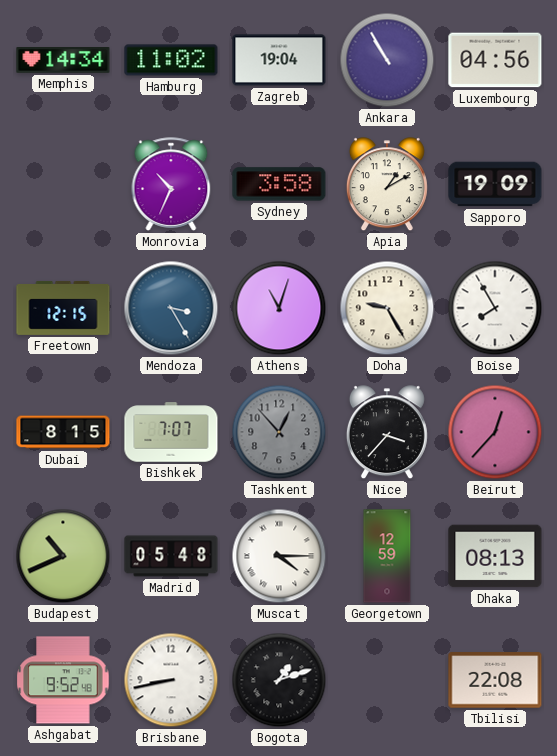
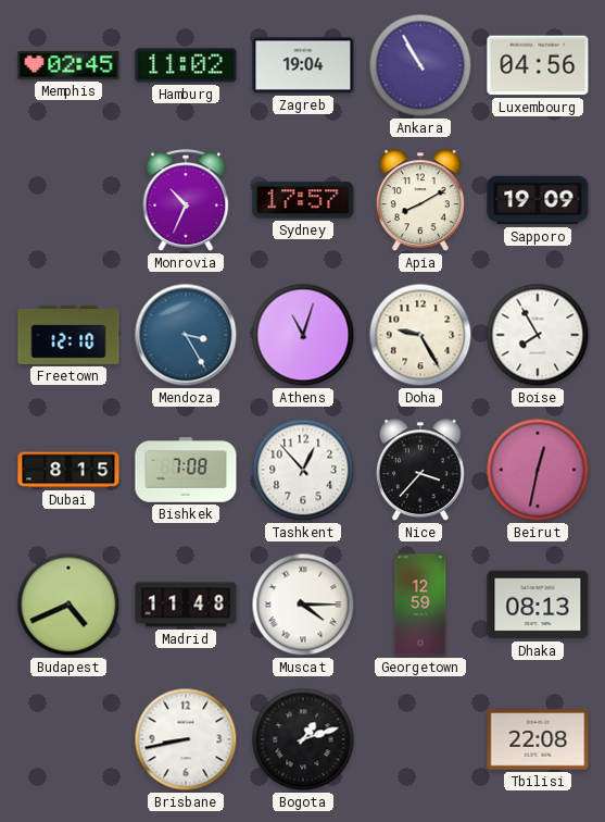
Memphis: 14:34 -> 02:45
Sydney: 3:58 -> 17:57
Apia: 1:10 -> 8:10
Freetown: 12:15 -> 12:10
Bishkek: 7:07 -> 7:08
Tashkent dial: grey -> white
Beirut: 12:37 -> 12:32
Budapest: 10:41 -> 4:41
Madrid: 05:48 -> 11:48
Ashgabat: 9:52 -> none
